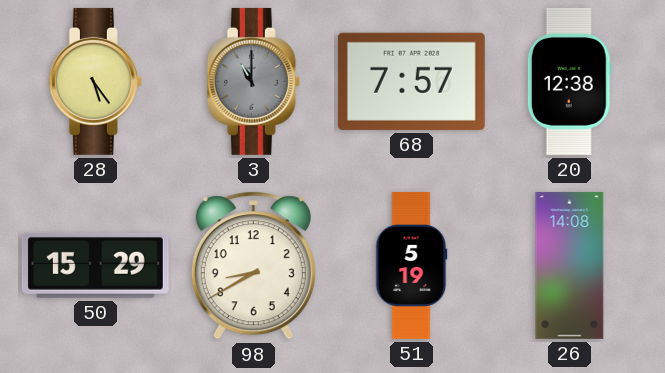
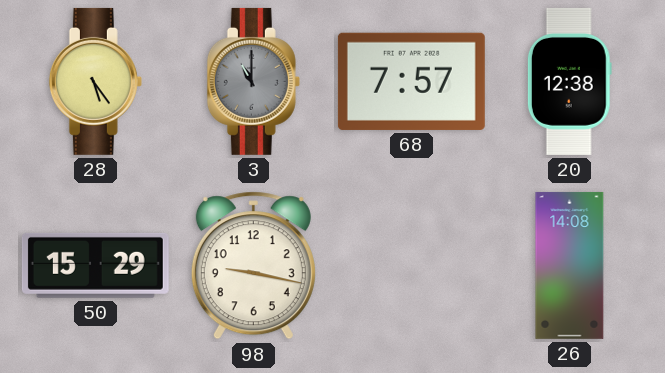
98: 8:40 -> 9:17
51: 5:19 -> none
